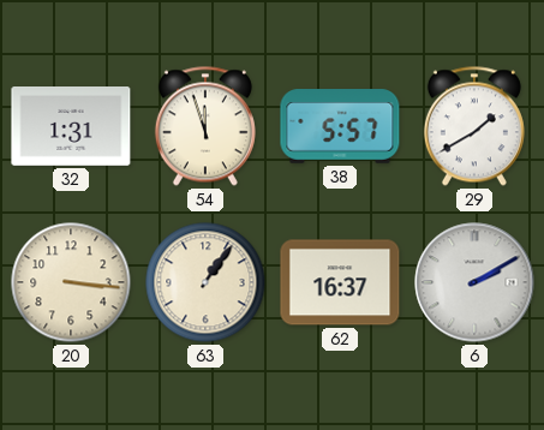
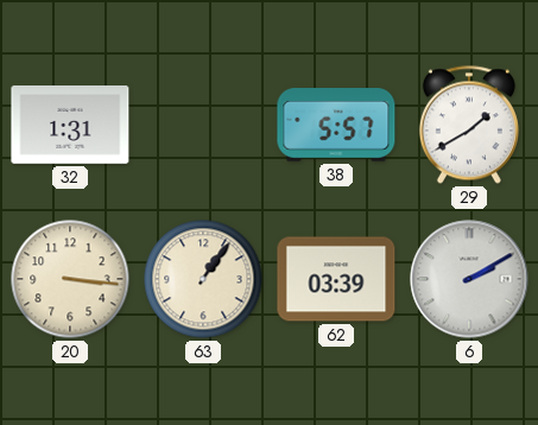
54: 11:57 -> none
62: 16:37 -> 03:39
